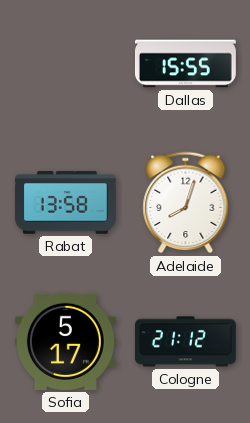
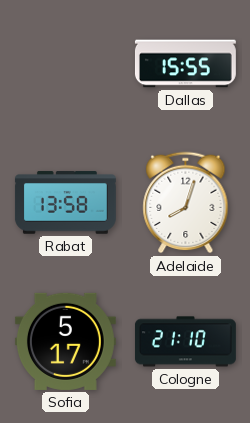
Cologne: 21:12 -> 21:10
